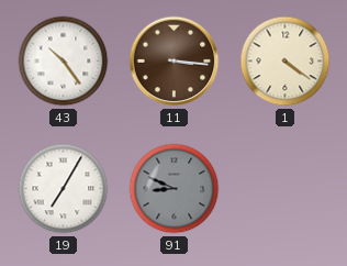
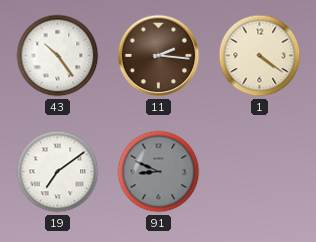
11: 3:16 -> 2:16
19: 7:05 -> 7:09
